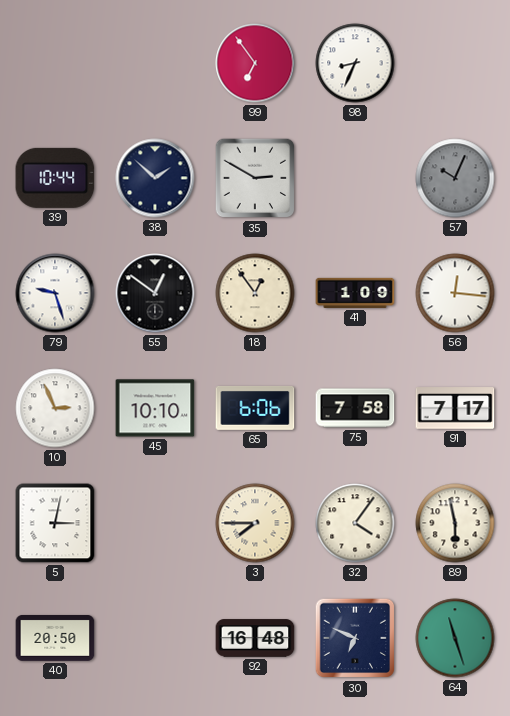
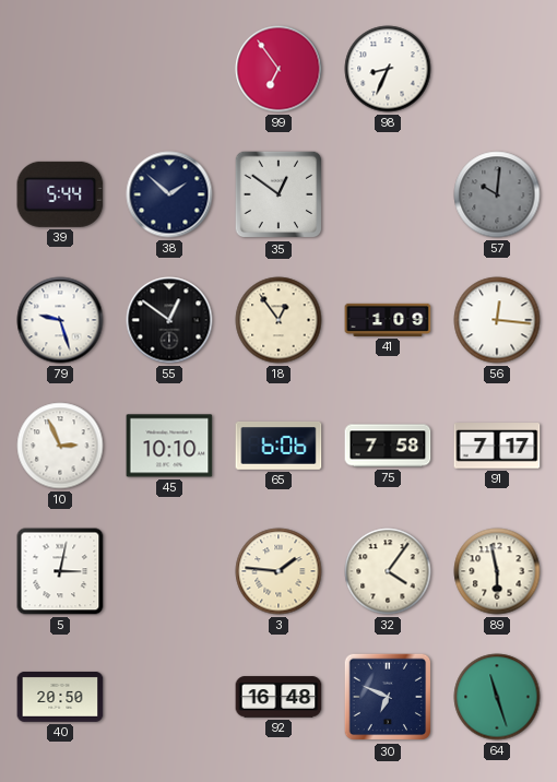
39: 10:44 -> 5:44
35: 2:50 -> 12:51
57: 10:04 -> 10:01
3: 7:45 -> 1:46
